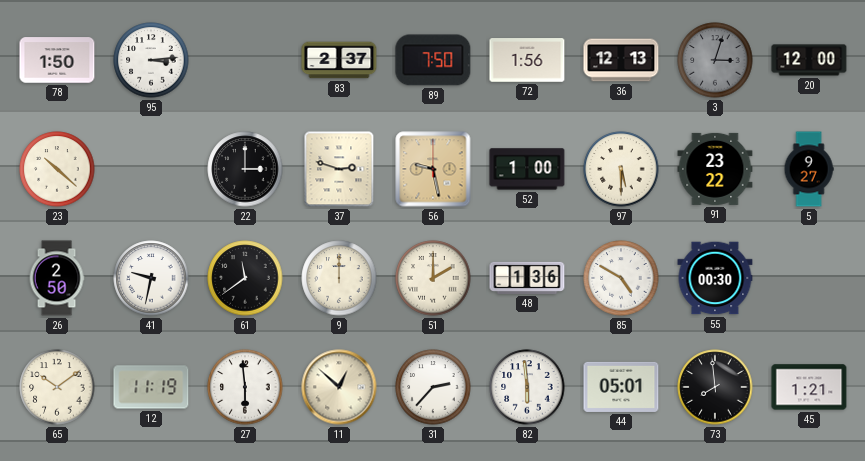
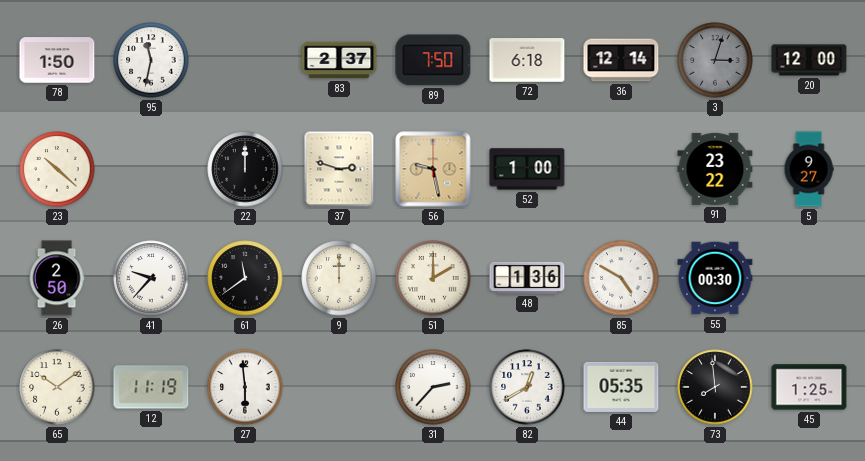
95: 3:14 -> 11:32
72: 1:56 -> 6:18
36: 12:13 -> 12:14
22: 3:00 -> 12:00
97: 5:30 -> none
41: 9:32 -> 9:37
11: 12:52 -> none
82: 5:59 -> 12:40
44: 05:01 -> 05:35
45: 1:21 -> 1:25
